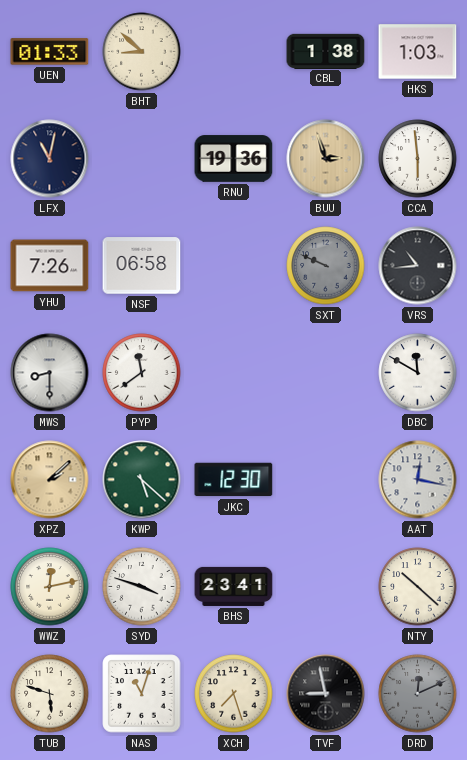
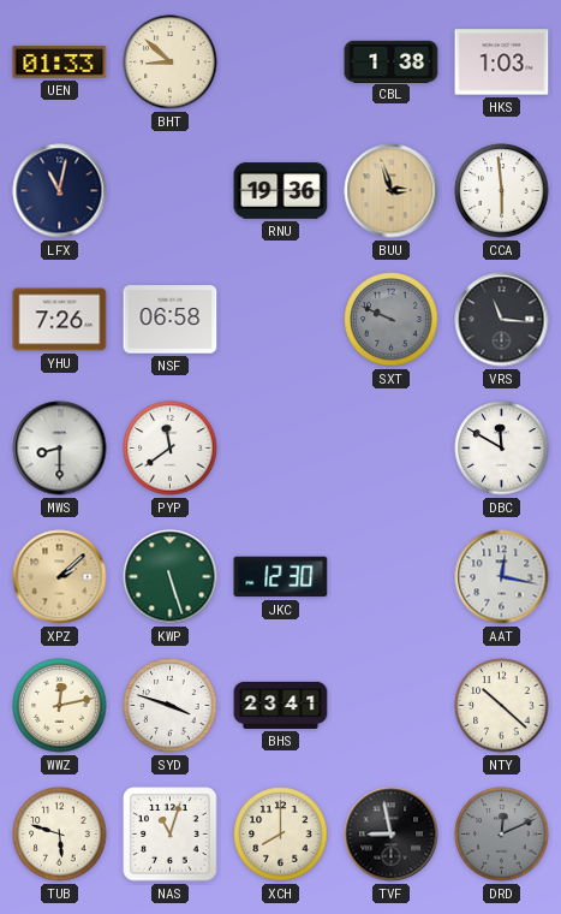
VRS: 10:44 -> 11:16
KWP: 5:22 -> 5:27
XCH: 7:27 -> 8:00
